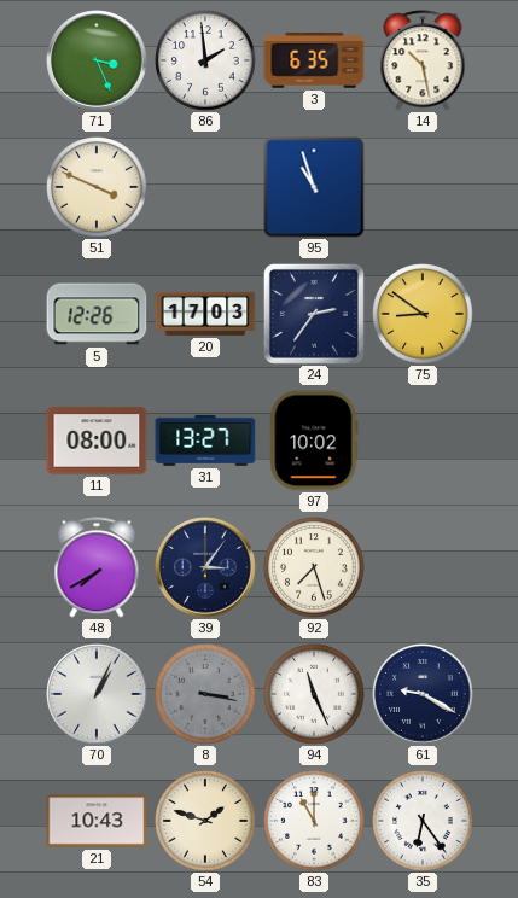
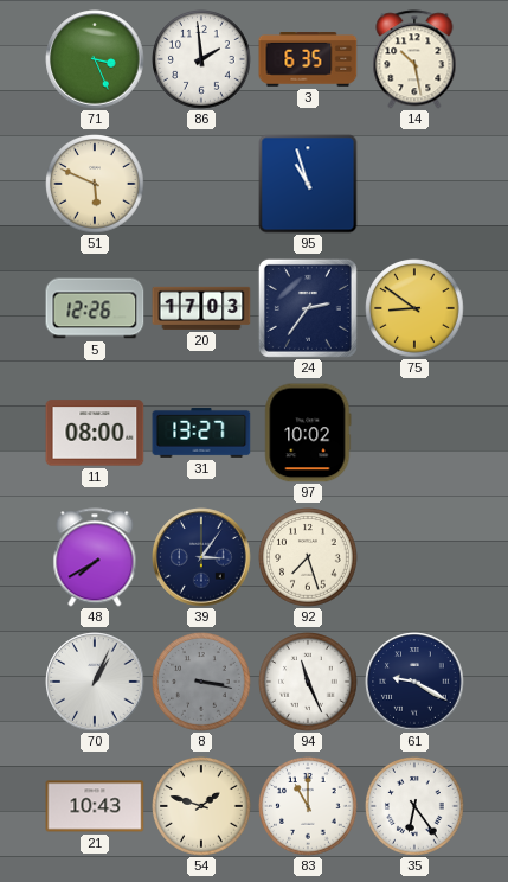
51: 3:49 -> 5:49
